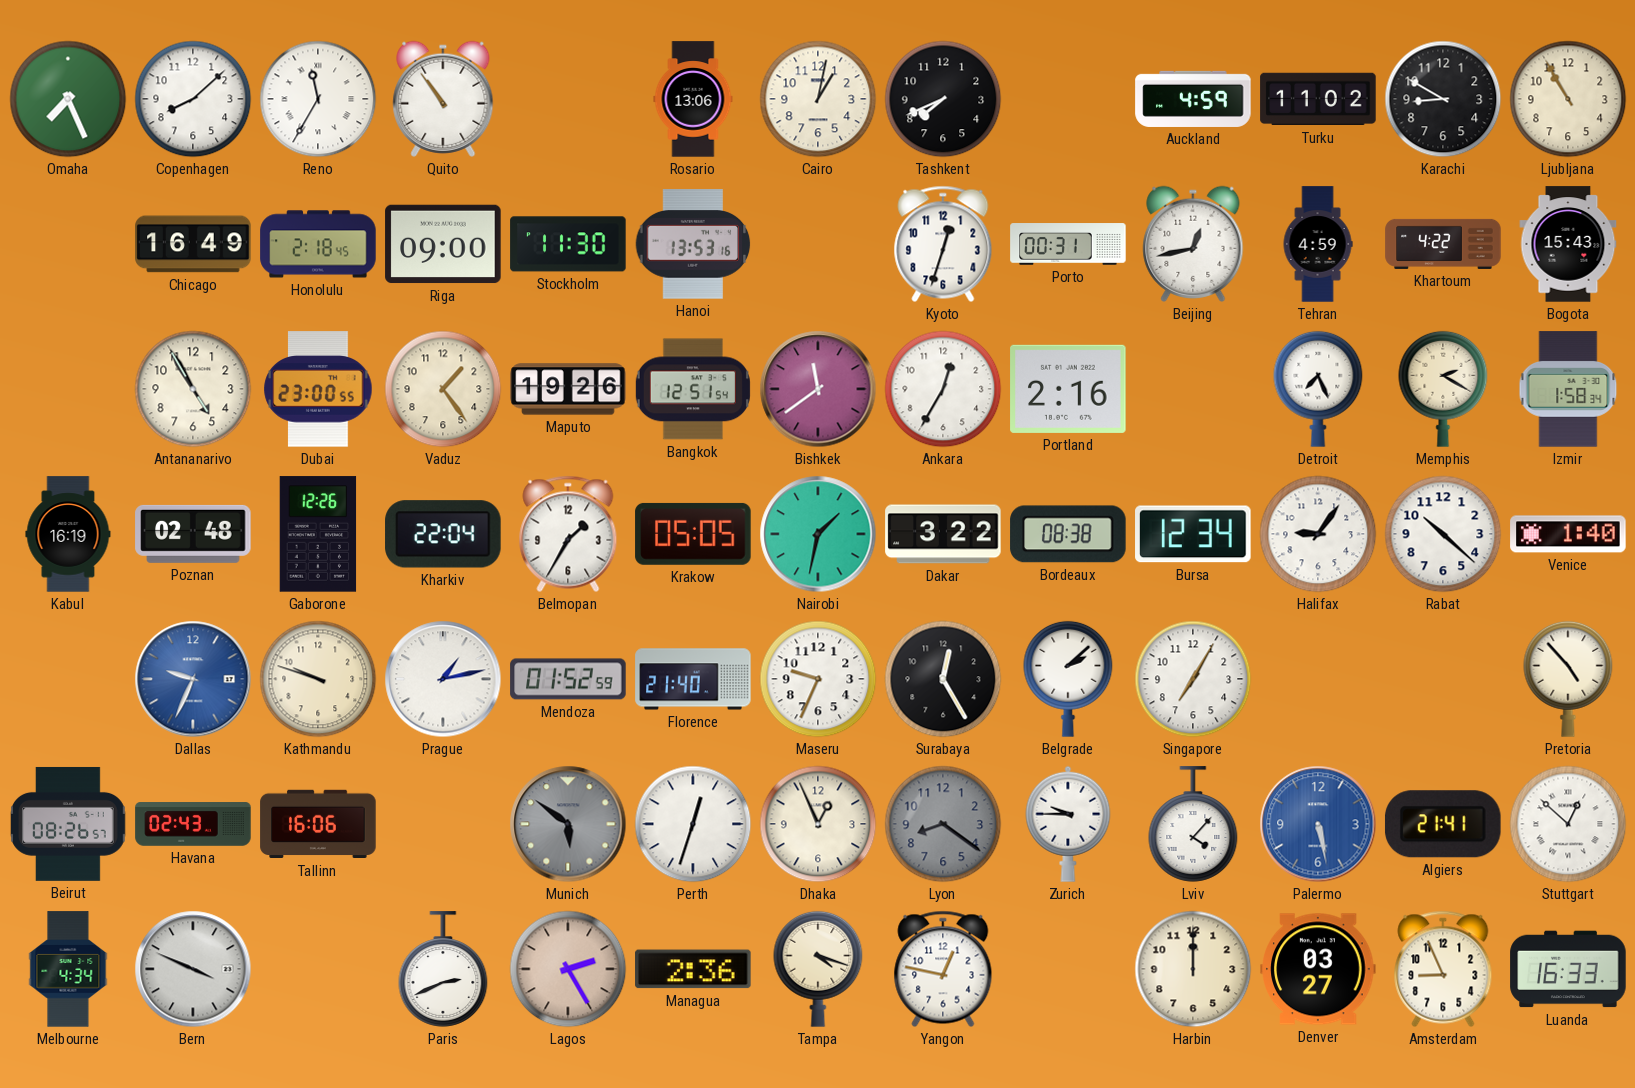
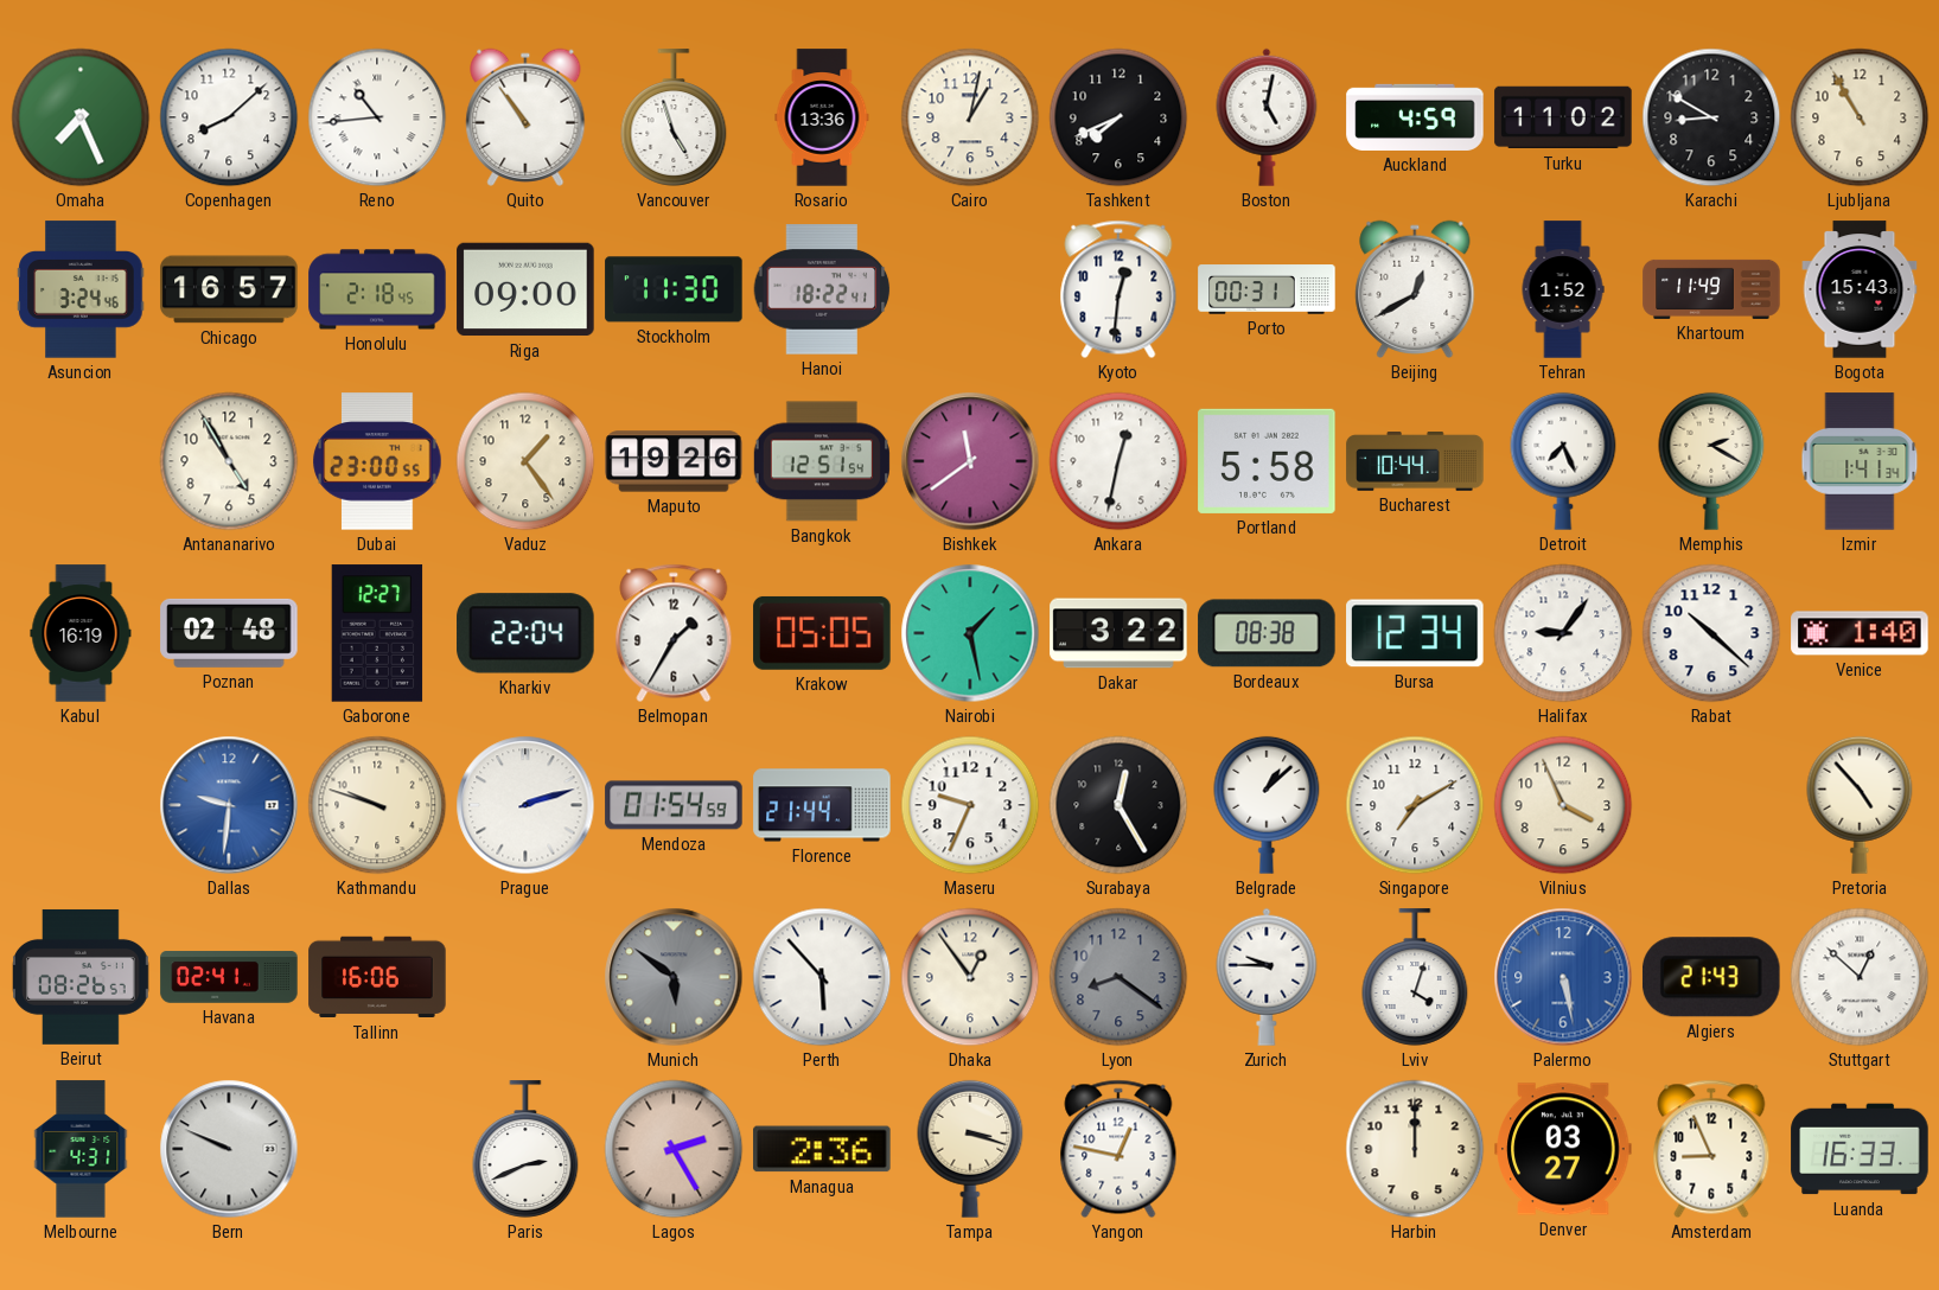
Reno: 11:35 -> 10:44
Vancouver: none -> 4:57
Rosario: 13:06 -> 13:36
Boston: none -> 5:02
Asuncion: none -> 3:24
Chicago: 16:49 -> 16:57
Hanoi: 13:53 -> 18:22
Kyoto: 12:33 -> 12:31
Beijing: 12:43 -> 12:40
Tehran: 4:59 -> 1:52
Khartoum: 4:22 -> 11:49
Ankara: 12:35 -> 12:32
Portland: 2:16 -> 5:58
Bucharest: none -> 10:44
Izmir: 1:58 -> 1:41
Gaborone: 12:26 -> 12:27
Nairobi: 1:32 -> 1:28
Dallas: 9:34 -> 9:31
Prague: 1:13 -> 2:12
Mendoza: 01:52 -> 01:54
Florence: 21:40 -> 21:44
Belgrade: 2:08 -> 1:08
Singapore: 7:05 -> 7:10
Vilnius: none -> 3:56
Havana: 02:43 -> 02:41
Perth: 12:33 -> 5:53
Dhaka: 12:56 -> 12:54
Lviv: 4:07 -> 4:03
Algiers: 21:41 -> 21:43
Melbourne: 4:34 -> 4:31
Bern: 3:49 -> 9:49
Tampa: 4:18 -> 3:18
